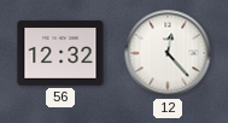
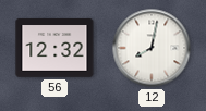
12: 12:23 -> 8:02
